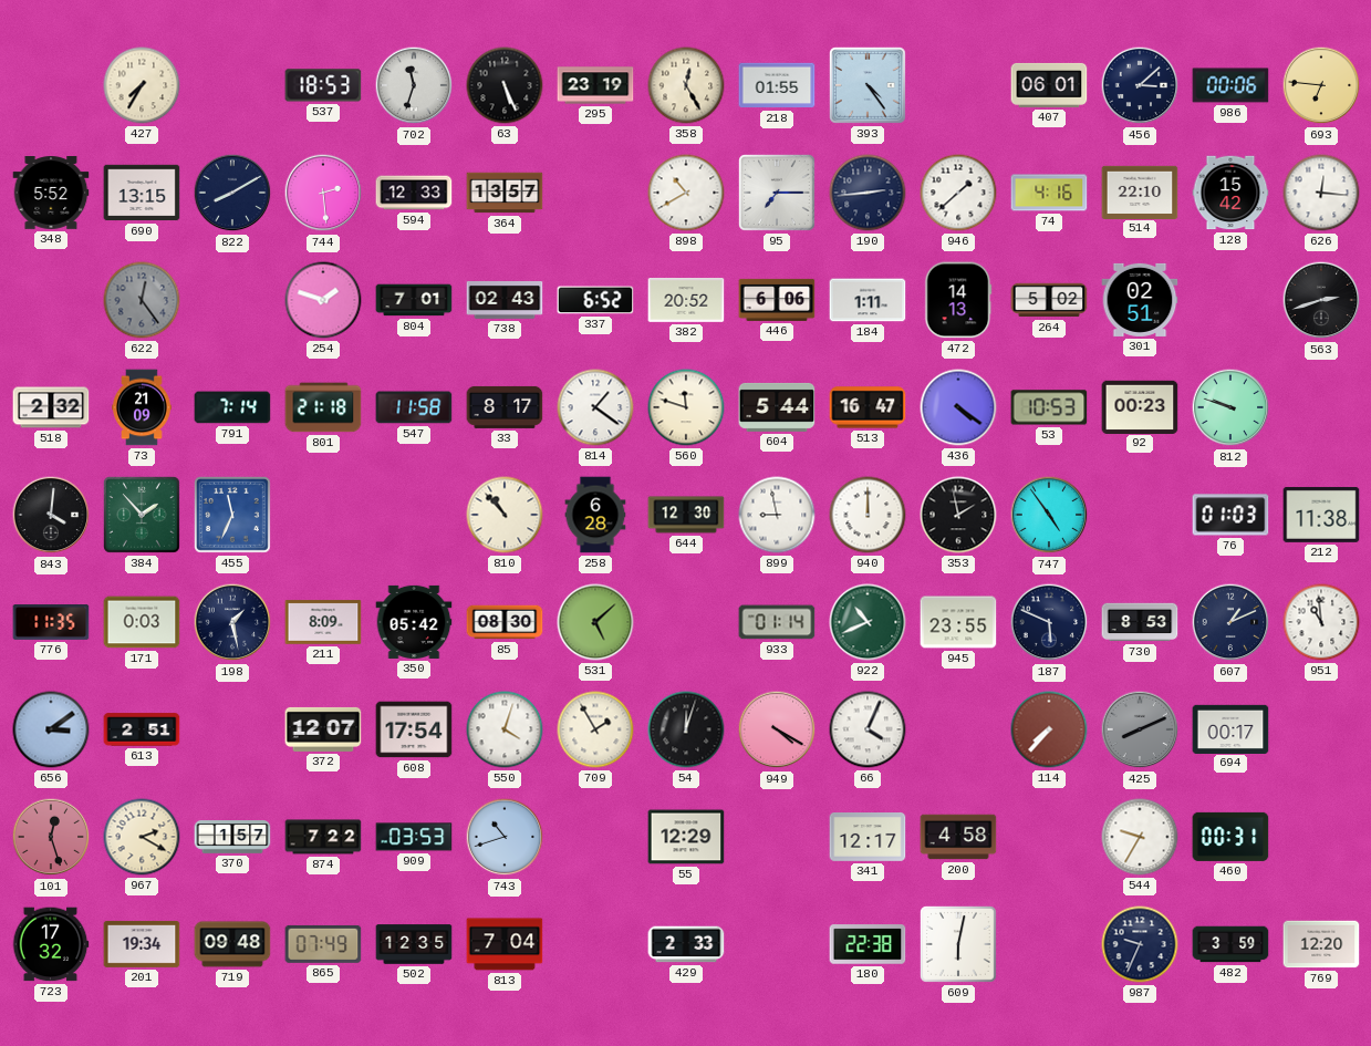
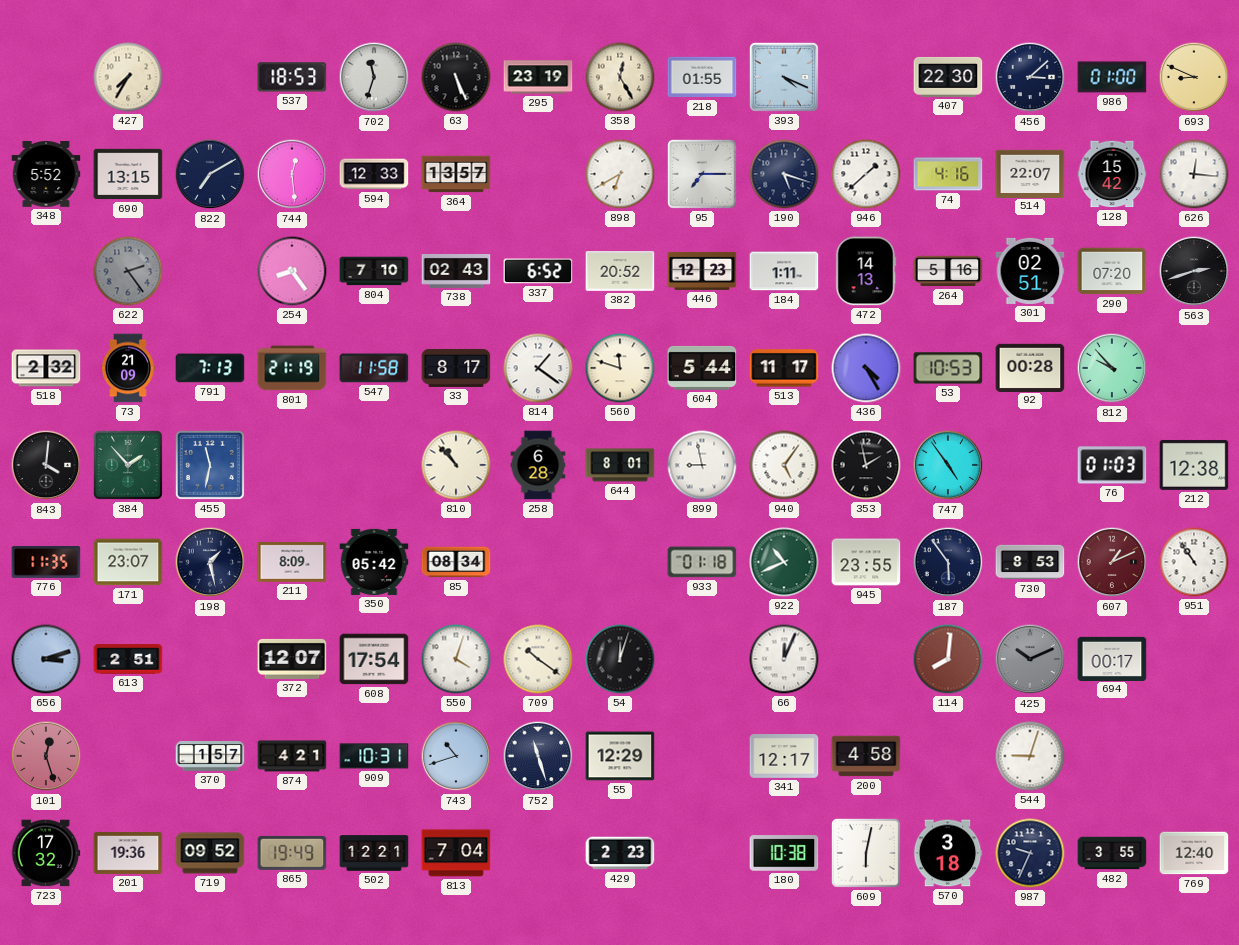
393: 4:24 -> 4:19
407: 06:01 -> 22:30
986: 00:06 -> 01:00
693: 6:46 -> 8:49
822: 8:10 -> 7:10
744: 2:29 -> 12:29
898: 10:40 -> 6:40
190: 2:44 -> 5:18
514: 22:10 -> 22:07
622: 12:24 -> 2:24
254: 1:48 -> 8:24
804: 7:01 -> 7:10
446: 6:06 -> 12:23
264: 5:02 -> 5:16
290: none -> 07:20
791: 7:14 -> 7:13
801: 21:18 -> 21:19
513: 16:47 -> 11:17
436: 4:21 -> 4:25
92: 00:23 -> 00:28
812: 9:48 -> 9:53
455: 11:34 -> 11:32
644: 12:30 -> 8:01
940: 12:00 -> 5:06
212: 11:38 -> 12:38
171: 0:03 -> 23:07
85: 08:30 -> 08:34
531: 5:08 -> none
933: 01:14 -> 01:18
187: 5:49 -> 5:54
607 dial: navy -> burgundy
951: 10:59 -> 10:54
656: 3:09 -> 3:12
709: 1:55 -> 10:21
949: 4:20 -> none
66: 4:04 -> 12:04
114: 7:37 -> 8:01
425: 8:11 -> 10:11
967: 2:20 -> none
874: 7:22 -> 4:21
909: 03:53 -> 10:31
752: none -> 11:27
544: 9:35 -> 9:03
460: 00:31 -> none
201: 19:34 -> 19:36
719: 09:48 -> 09:52
865: 07:49 -> 19:49
502: 12:35 -> 12:21
429: 2:33 -> 2:23
180: 22:38 -> 10:38
570: none -> 3:18
482: 3:59 -> 3:55
769: 12:20 -> 12:40
